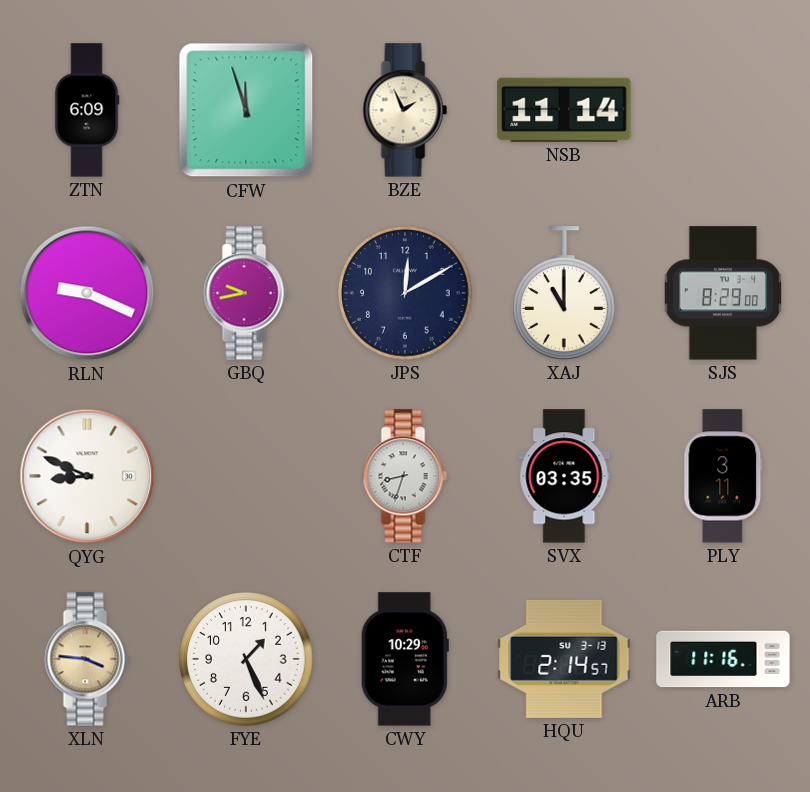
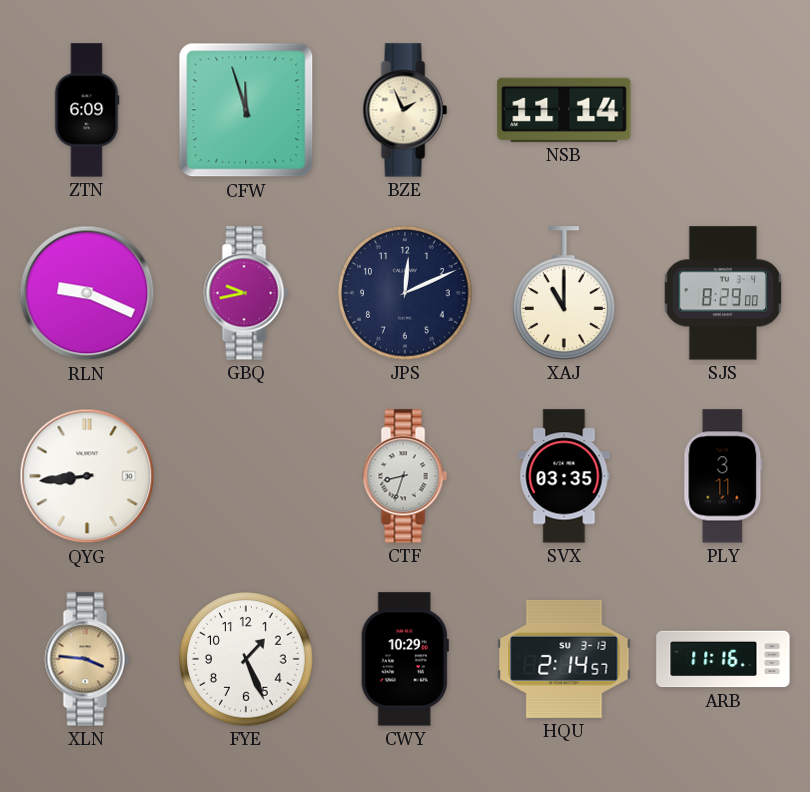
JPS: 12:10 -> 12:11
QYG: 8:49 -> 8:44
